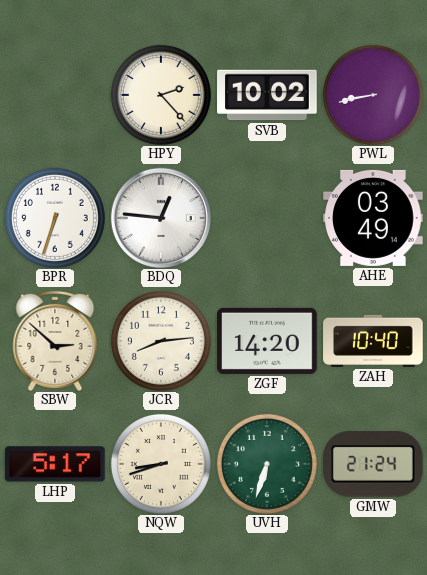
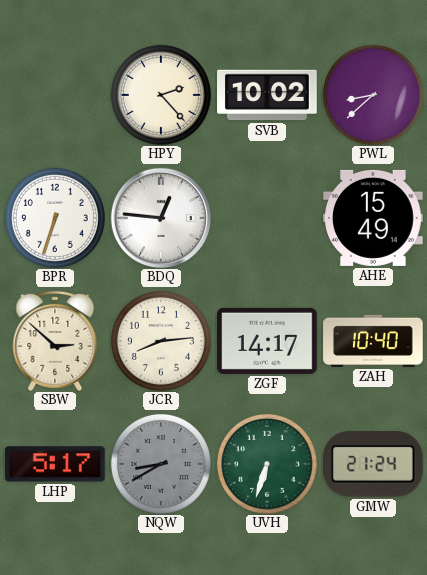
PWL: 8:43 -> 8:38
AHE: 03:49 -> 15:49
ZGF: 14:20 -> 14:17
NQW: 8:42 -> 8:40
NQW dial: cream -> grey
